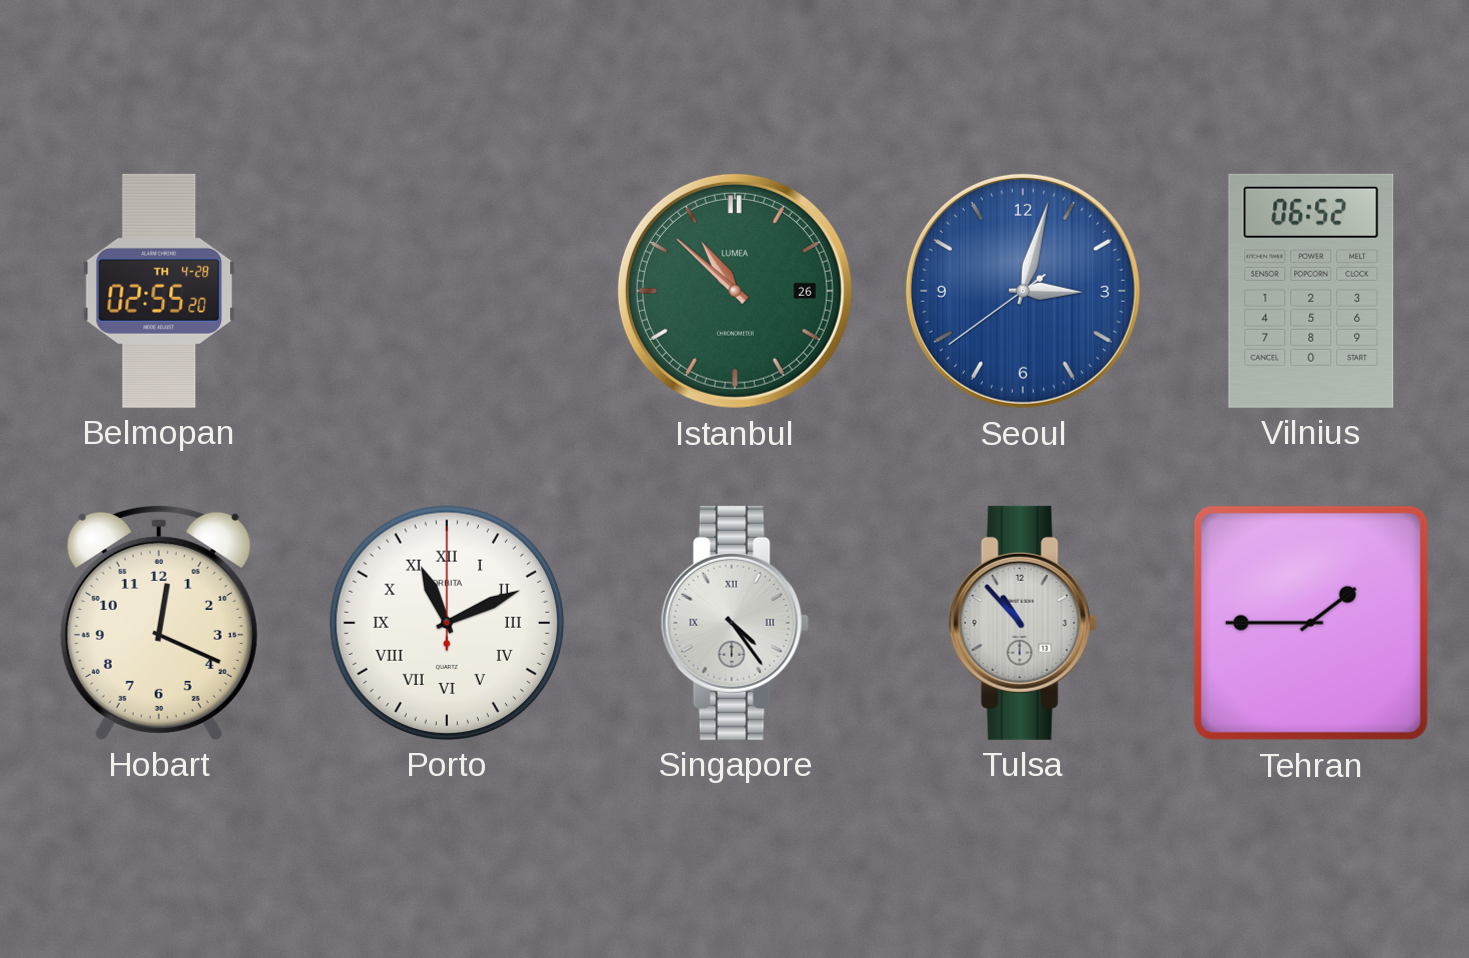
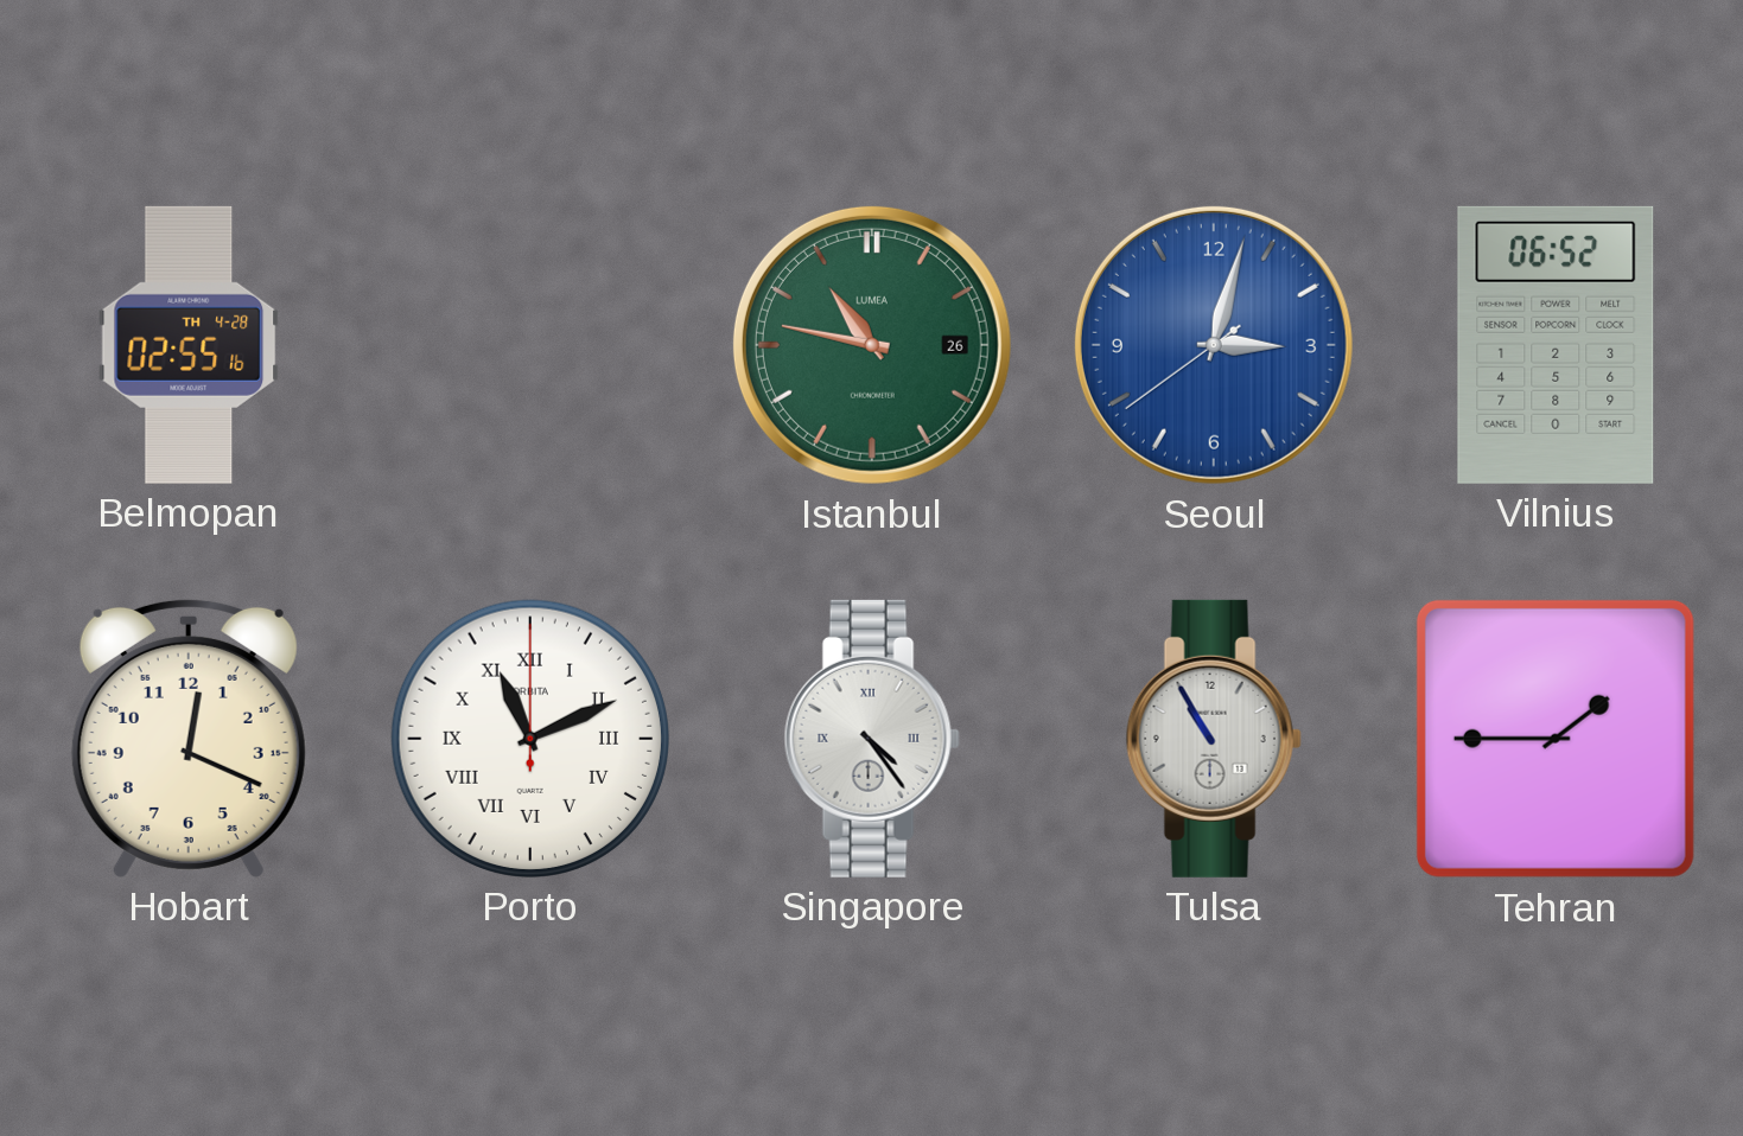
Belmopan: 02:55:20 -> 02:55:16
Istanbul: 10:52 -> 10:47
Tulsa: 10:53 -> 10:55
